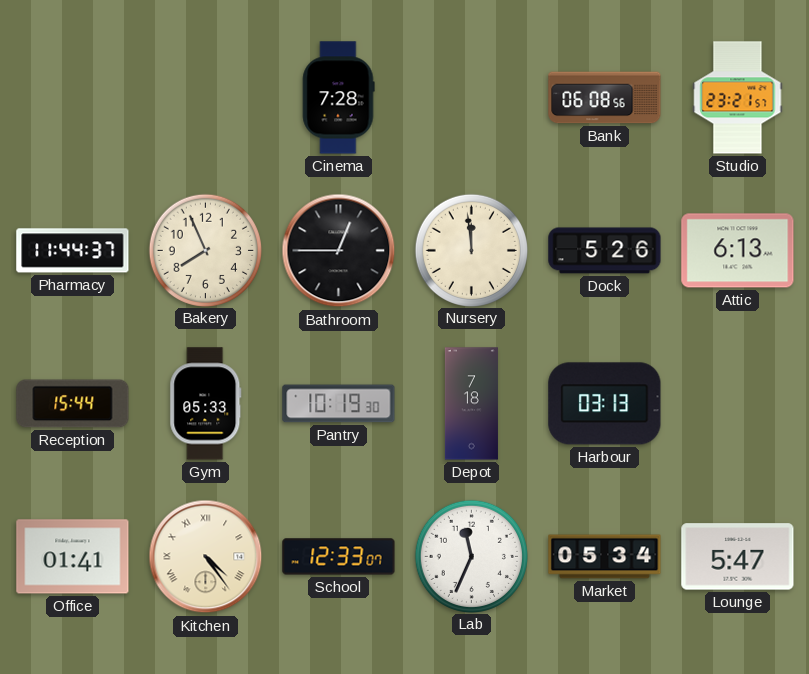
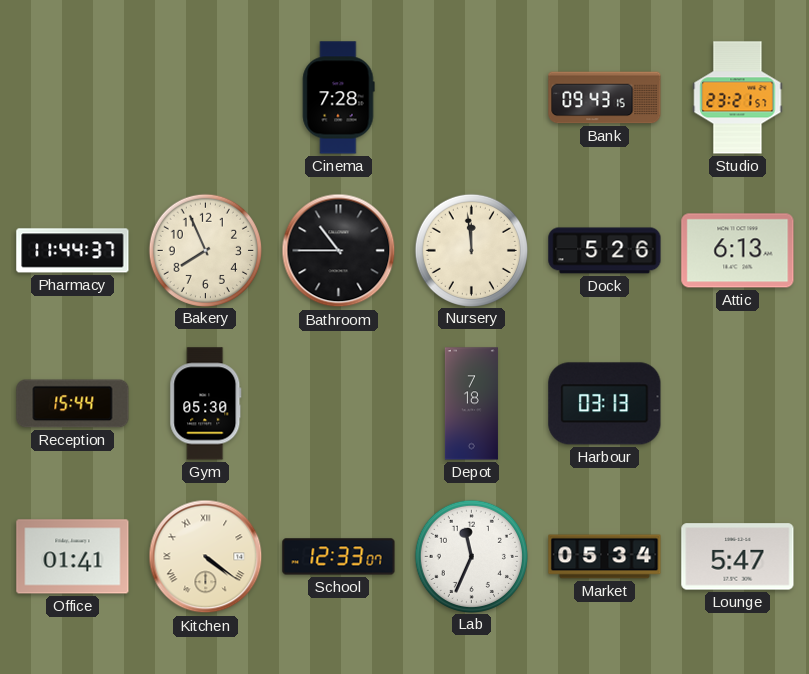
Bank: 06:08 -> 09:43
Bathroom: 12:45 -> 10:45
Gym: 05:33 -> 05:30
Pantry: 10:19 -> none
Kitchen: 4:24 -> 4:21
